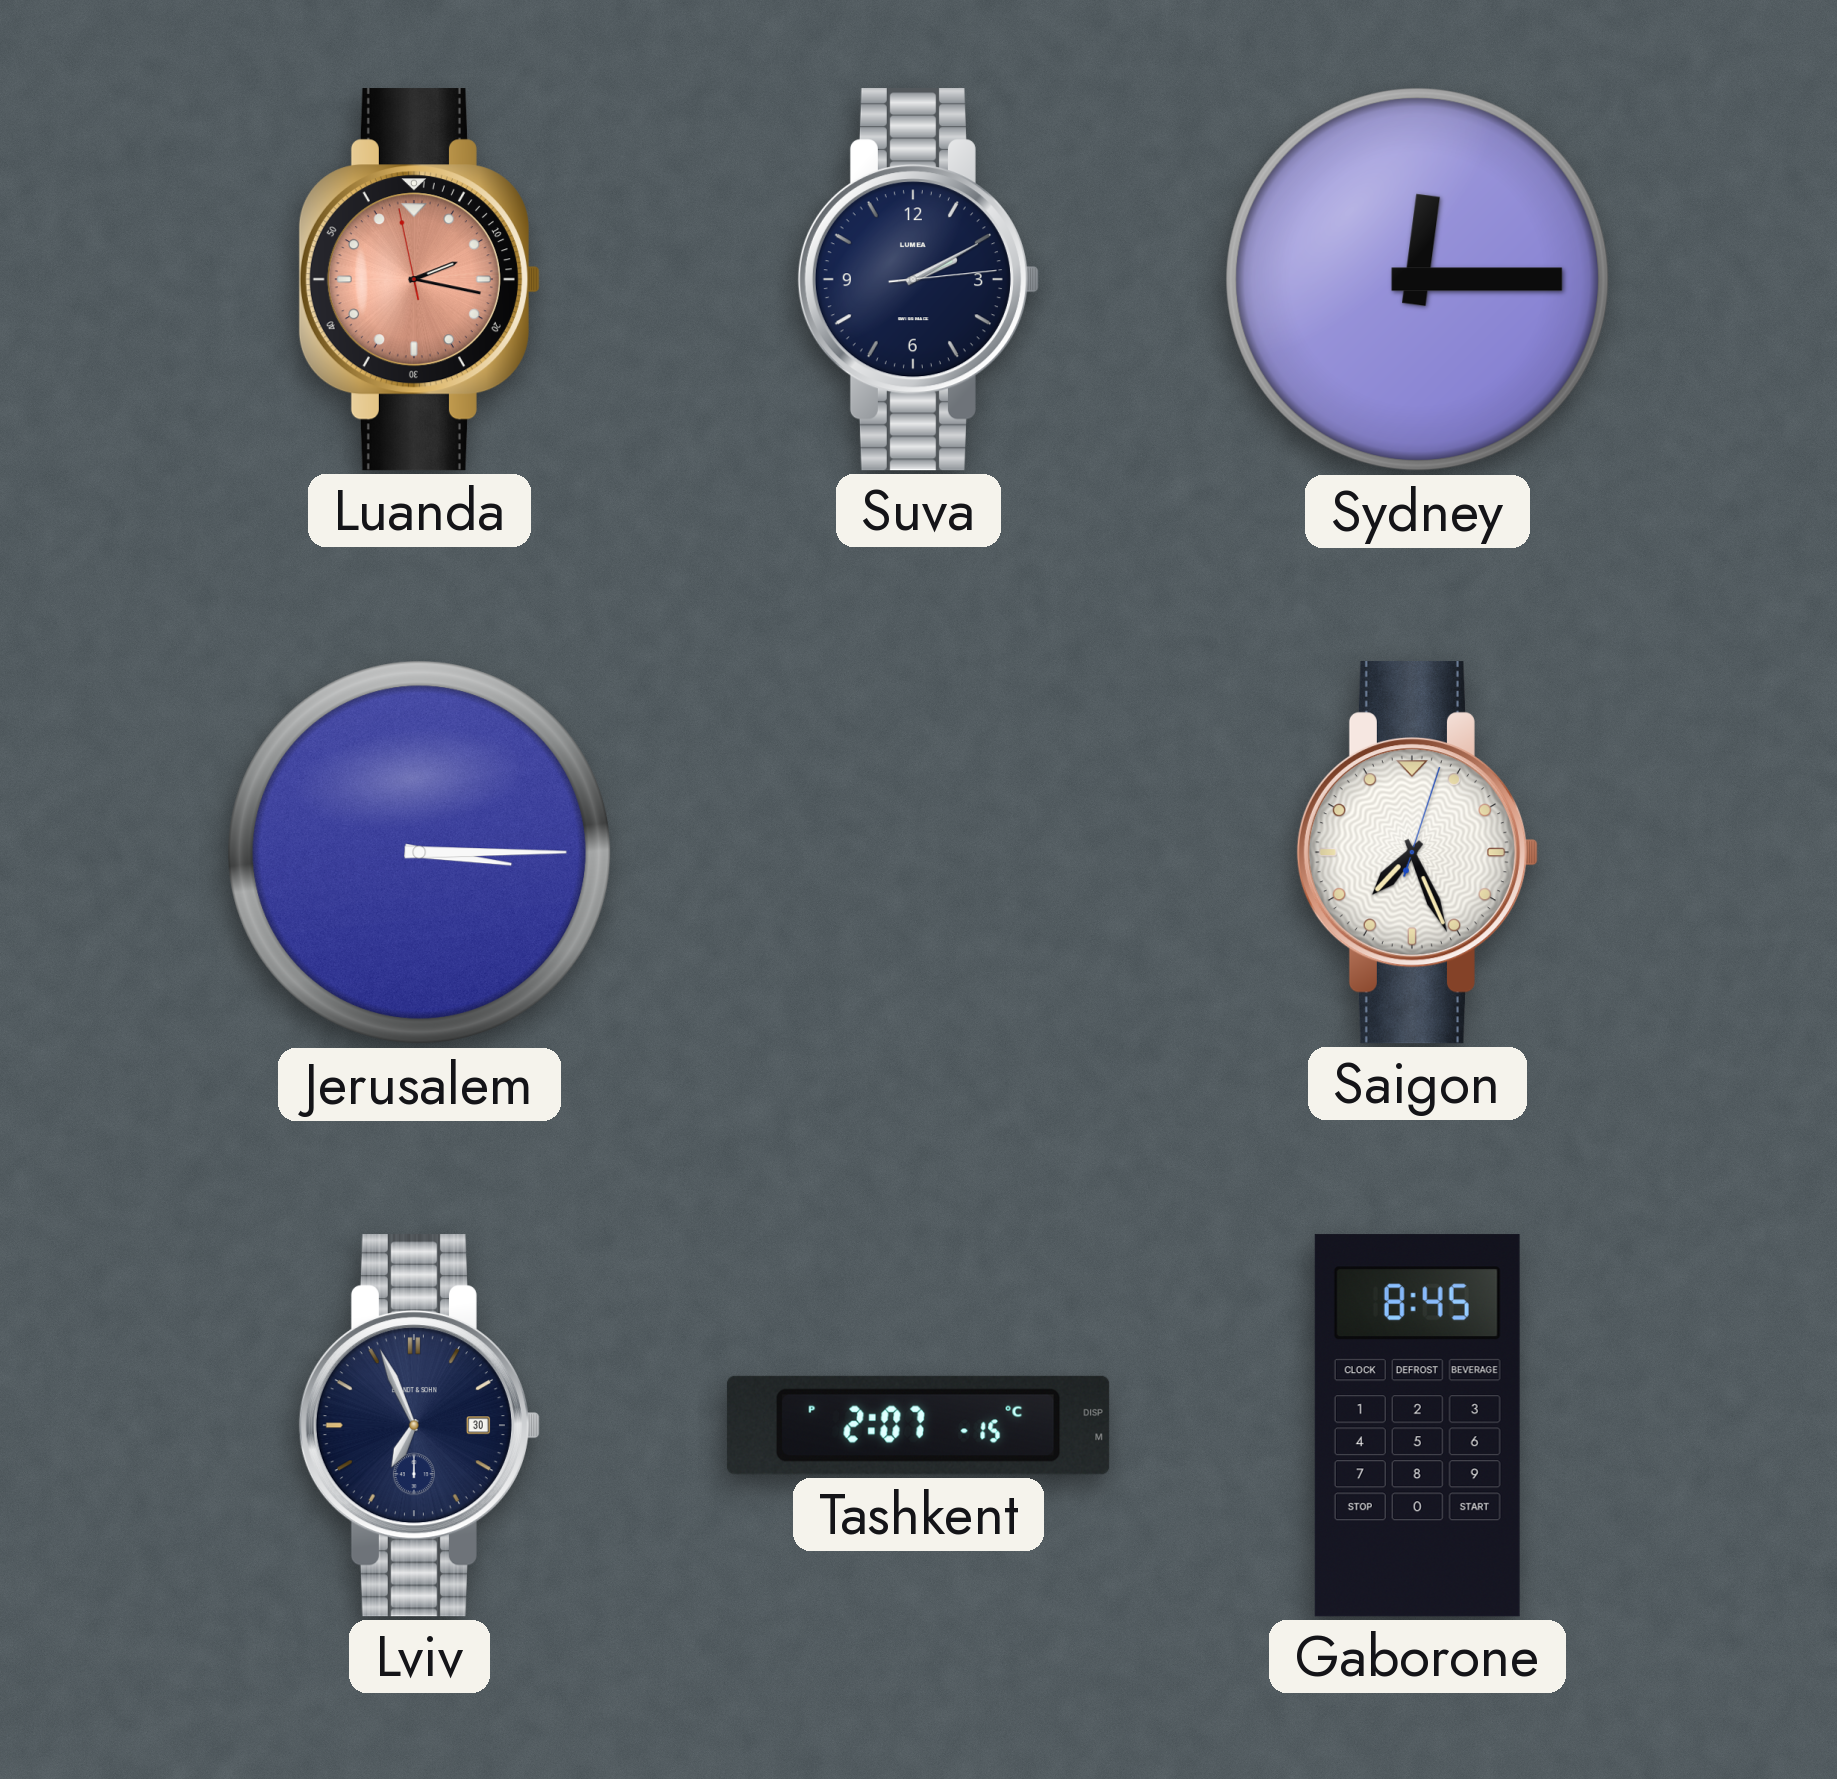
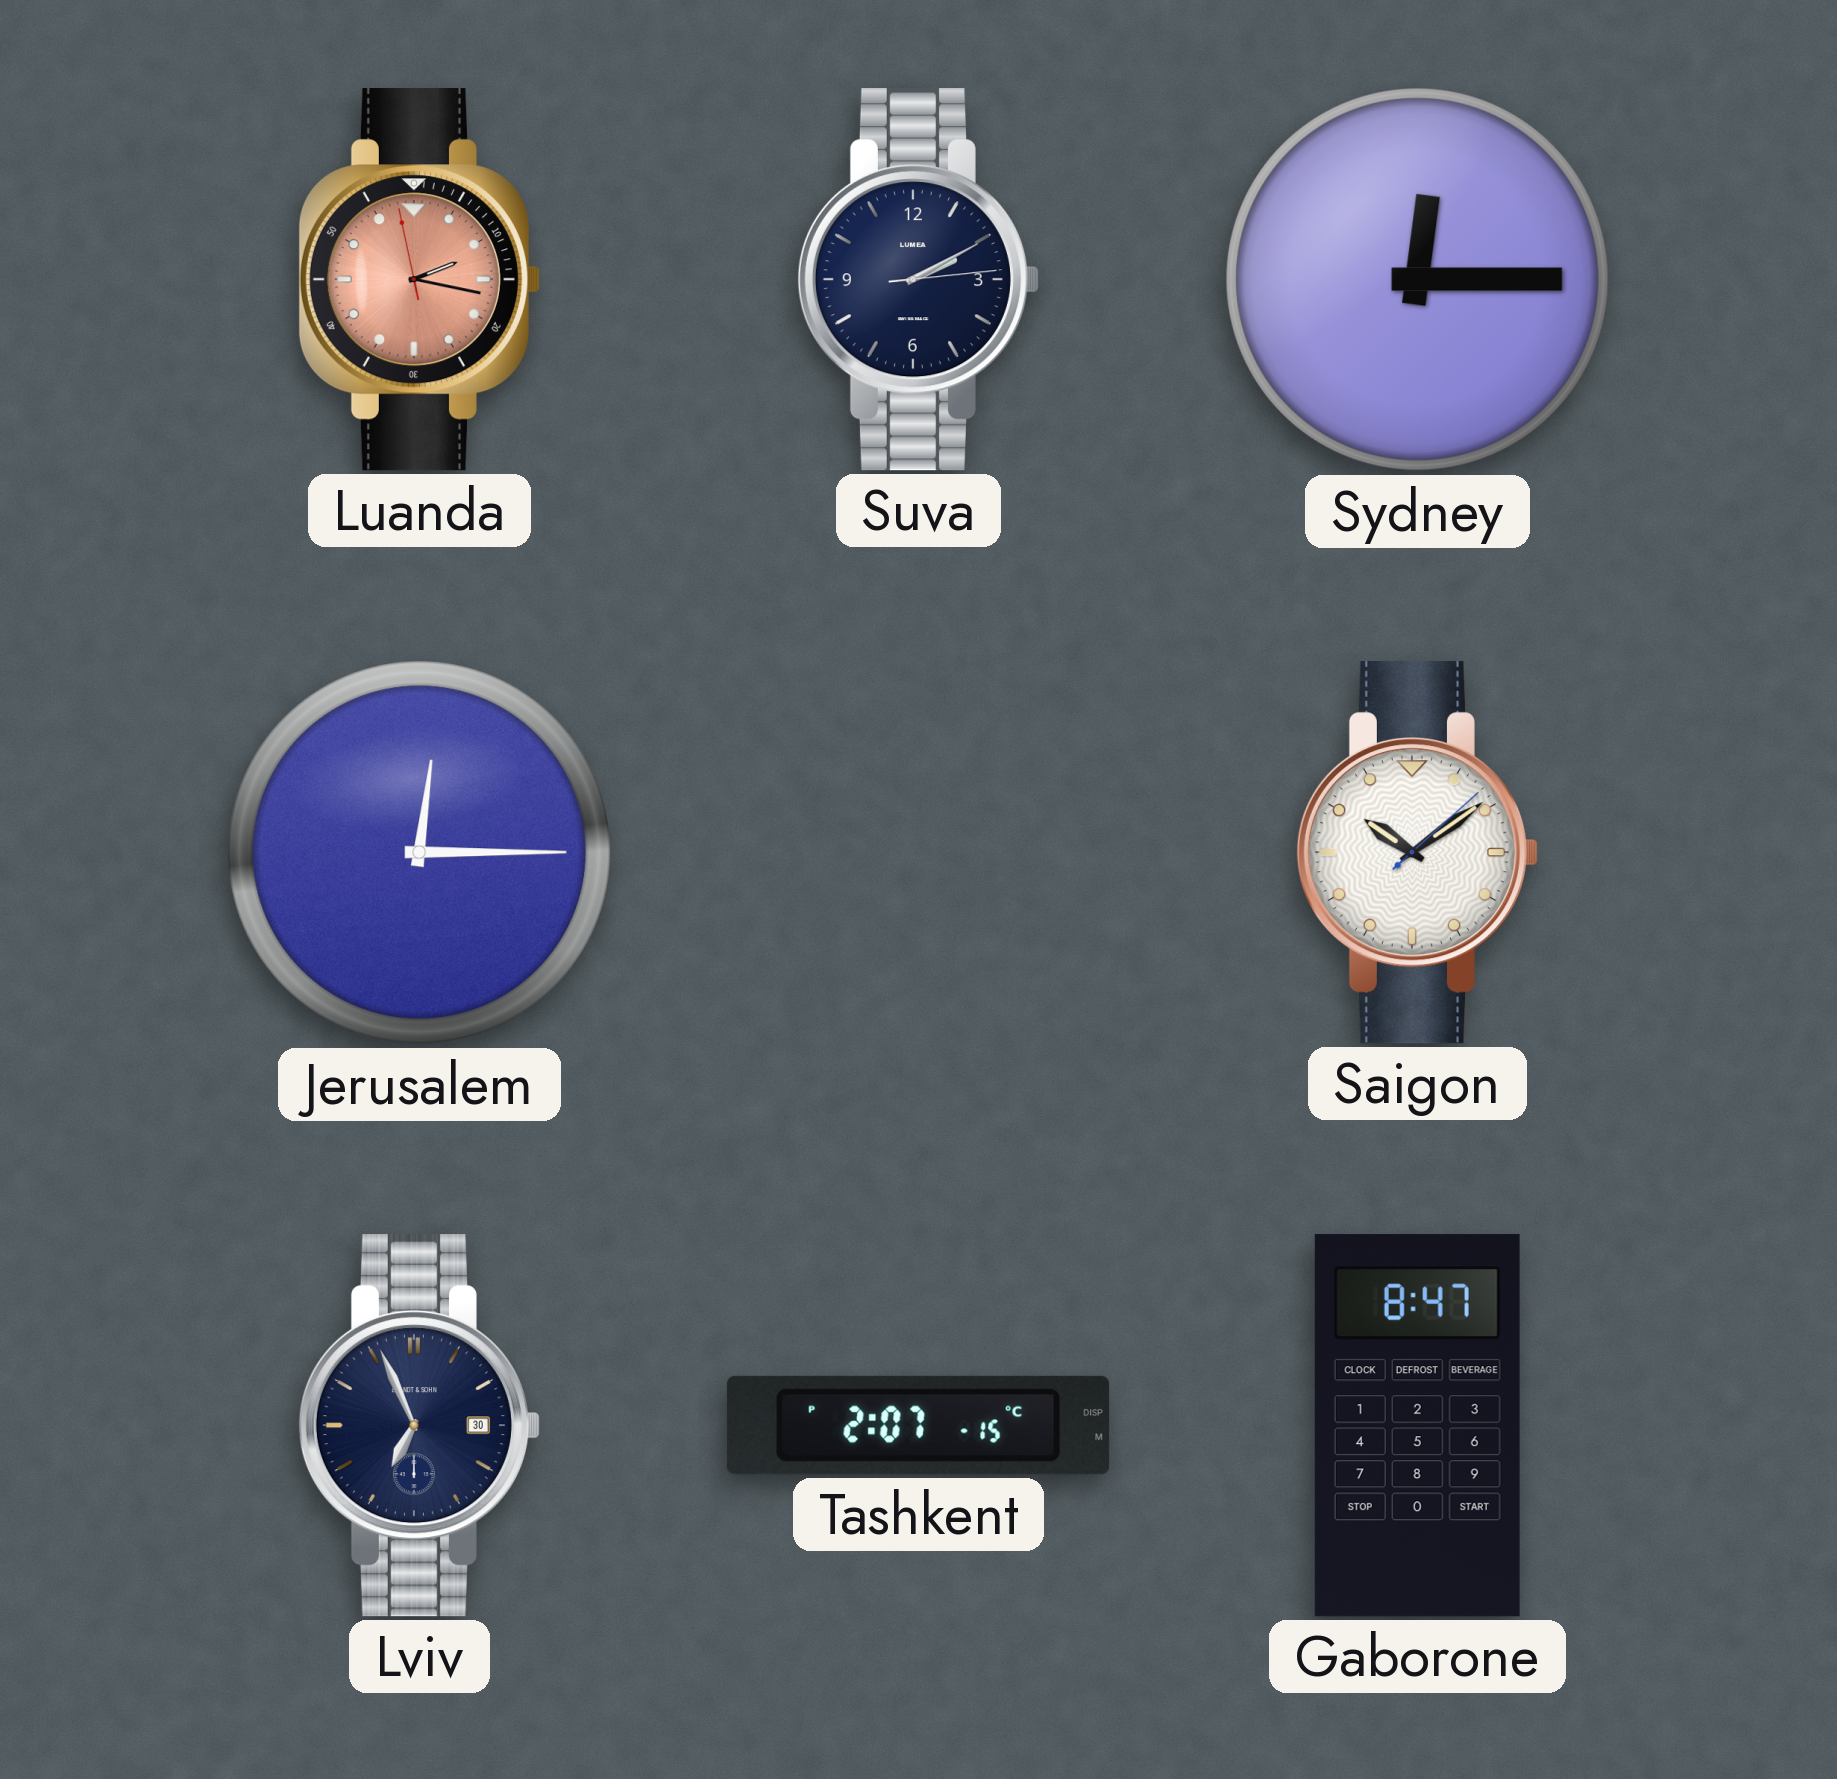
Jerusalem: 3:15 -> 12:15
Saigon: 7:26 -> 10:09
Gaborone: 8:45 -> 8:47
